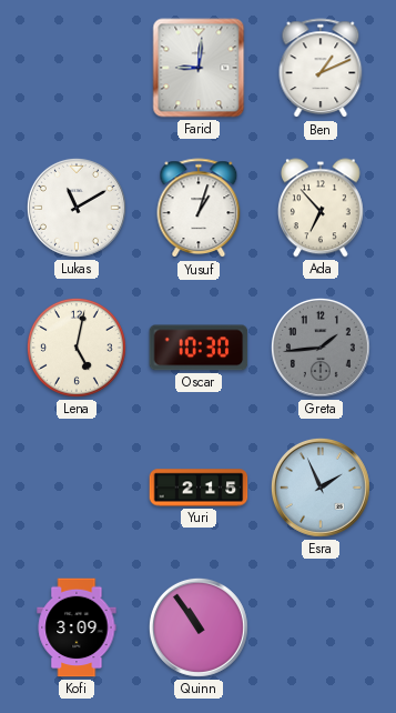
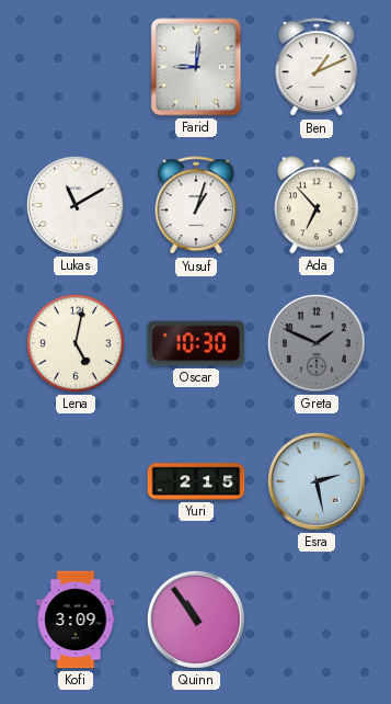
Greta: 1:44 -> 1:49
Esra: 1:56 -> 2:28
